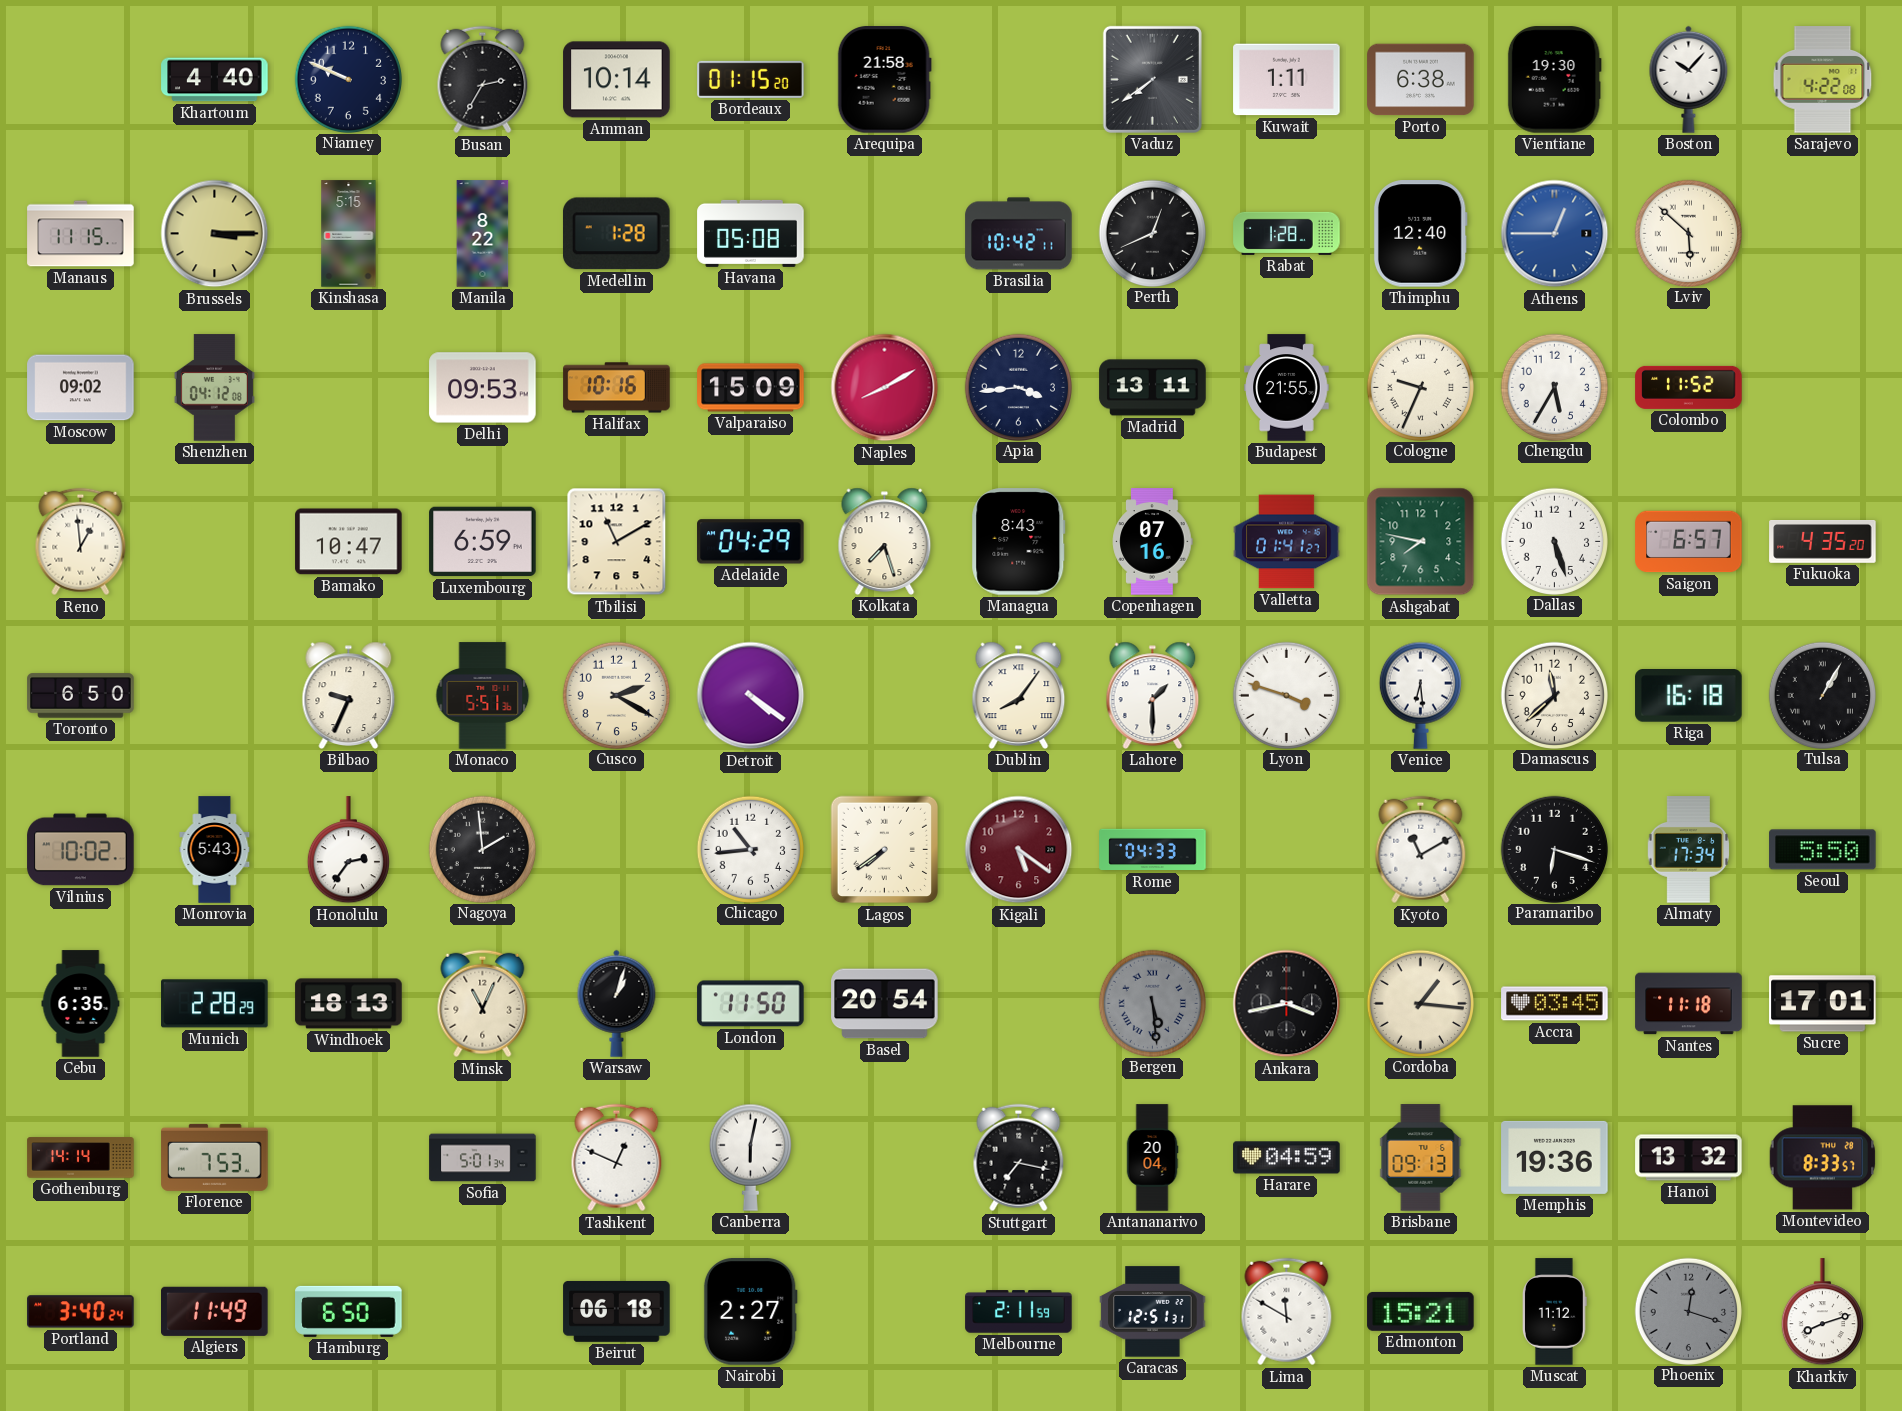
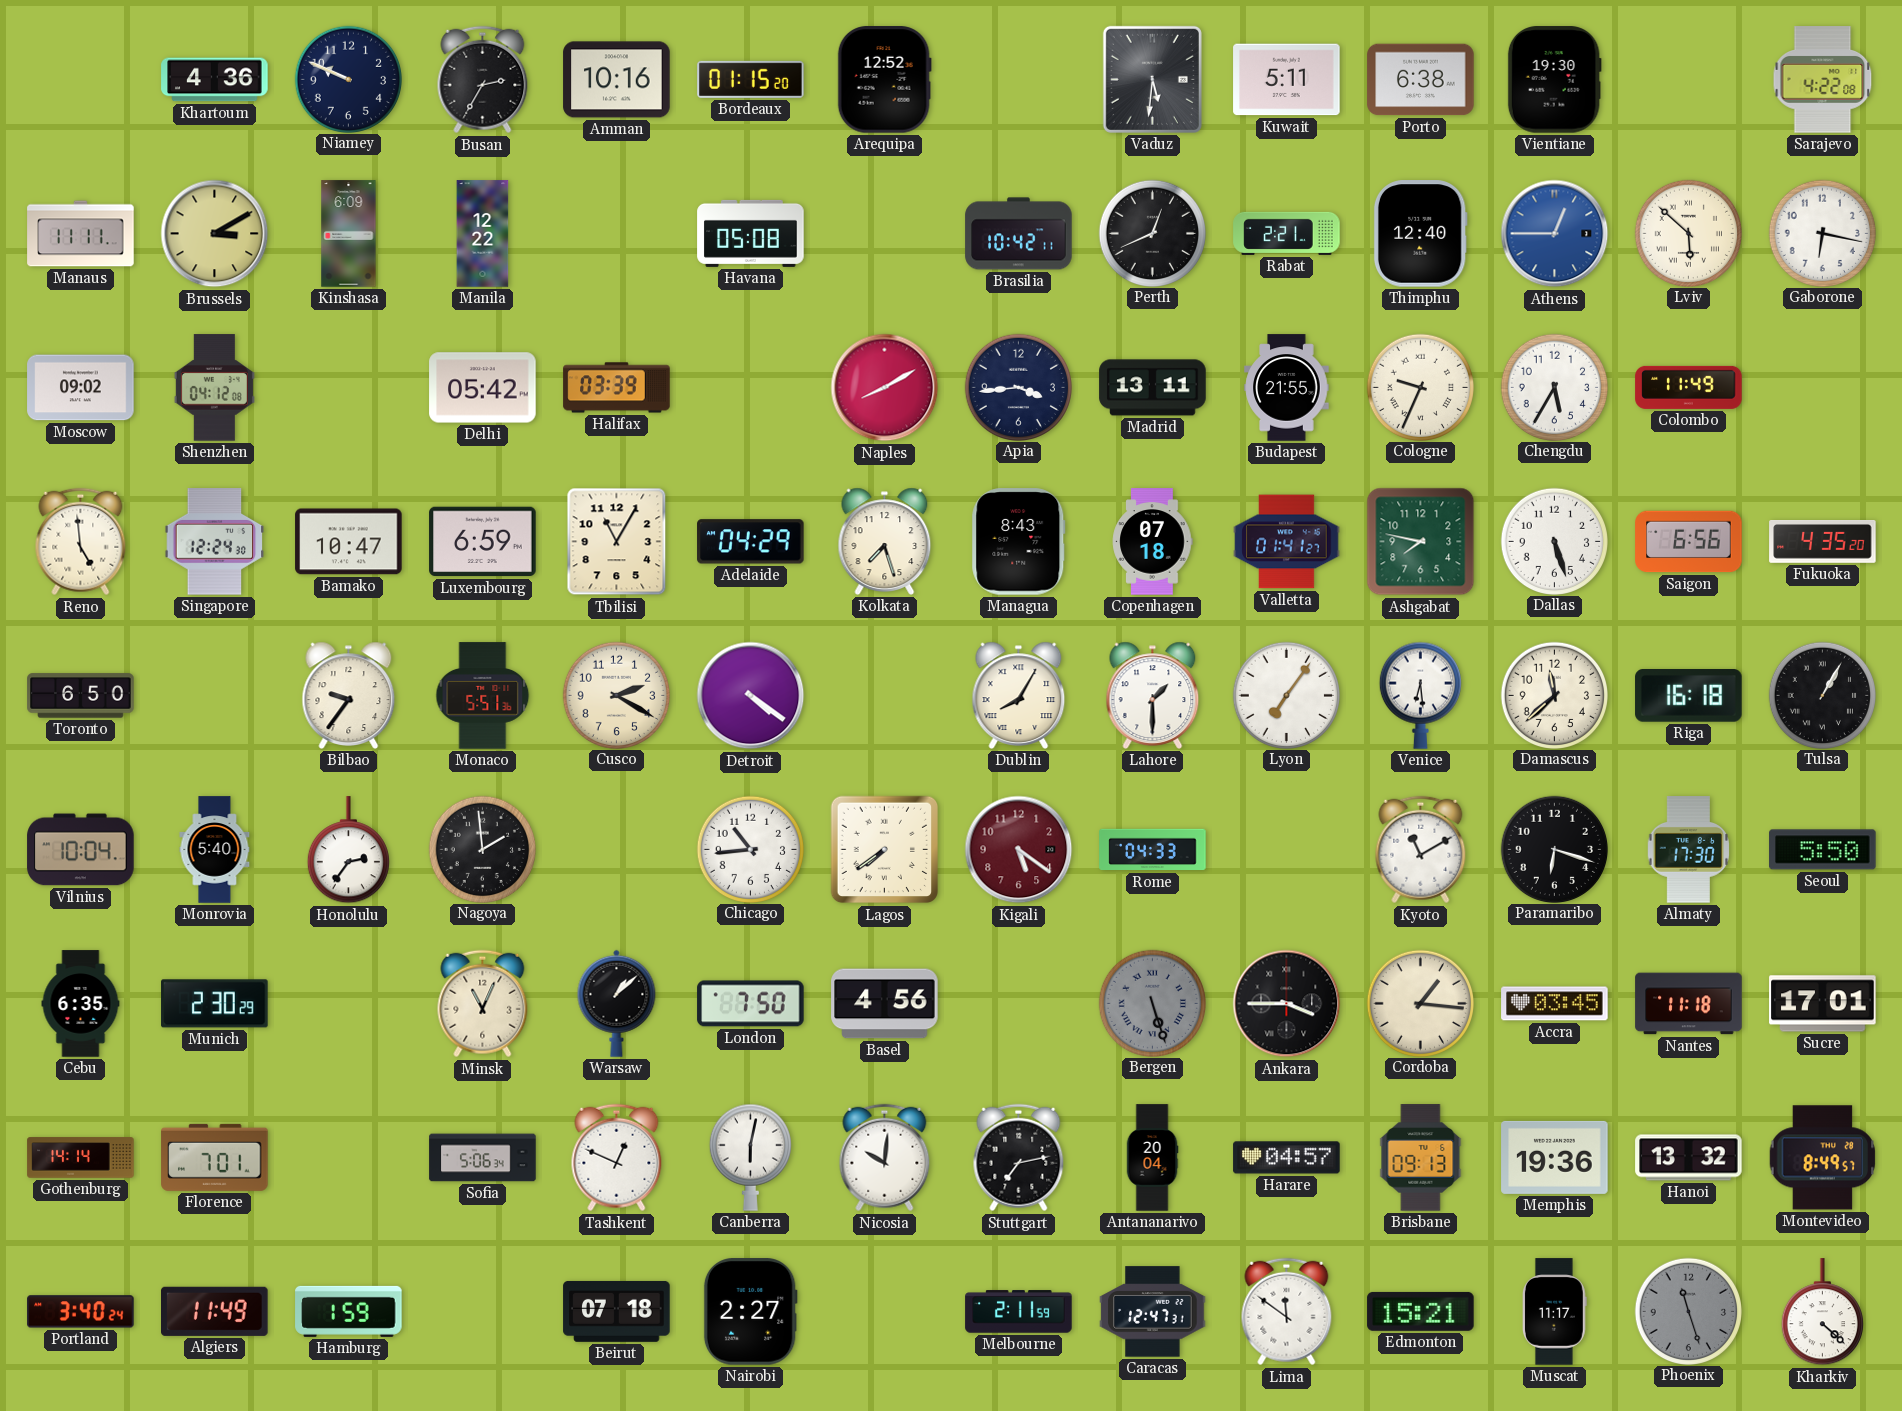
Khartoum: 4:40 -> 4:36
Amman: 10:14 -> 10:16
Arequipa: 21:58 -> 12:52
Vaduz: 7:39 -> 5:31
Kuwait: 1:11 -> 5:11
Boston: 10:07 -> none
Manaus: 11:15 -> 11:11
Brussels: 3:15 -> 3:10
Kinshasa: 5:15 -> 6:09
Manila: 8:22 -> 12:22
Medellin: 1:28 -> none
Rabat: 1:28 -> 2:21
Gaborone: none -> 6:17
Delhi: 09:53 -> 05:42
Halifax: 10:16 -> 03:39
Valparaiso: 15:09 -> none
Colombo: 11:52 -> 11:49
Reno: 12:59 -> 4:59
Singapore: none -> 12:24
Tbilisi: 11:10 -> 11:05
Copenhagen: 07:16 -> 07:18
Saigon: 6:57 -> 6:56
Bilbao: 9:34 -> 9:36
Dublin: 8:06 -> 8:05
Lyon: 3:48 -> 7:06
Vilnius: 10:02 -> 10:04
Monrovia: 5:43 -> 5:40
Almaty: 17:34 -> 17:30
Munich: 2:28 -> 2:30
Windhoek: 18:13 -> none
Warsaw: 1:03 -> 1:08
London: 11:50 -> 7:50
Basel: 20:54 -> 4:56
Bergen: 5:29 -> 5:27
Ankara: 3:43 -> 3:45
Florence: 7:53 -> 7:01
Sofia: 5:01 -> 5:06
Nicosia: none -> 10:01
Stuttgart: 7:17 -> 7:13
Harare: 04:59 -> 04:57
Montevideo: 8:33 -> 8:49
Hamburg: 6:50 -> 1:59
Beirut: 06:18 -> 07:18
Caracas: 12:51 -> 12:47
Lima: 11:50 -> 11:51
Muscat: 11:12 -> 11:17
Phoenix: 12:18 -> 11:27
Kharkiv: 8:12 -> 4:22
